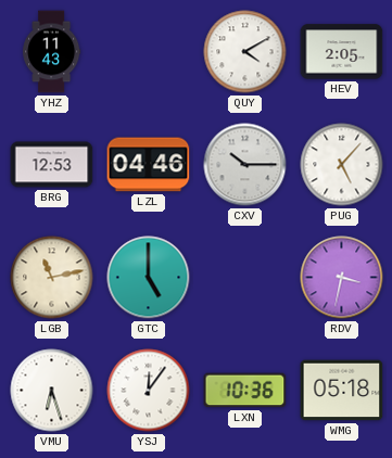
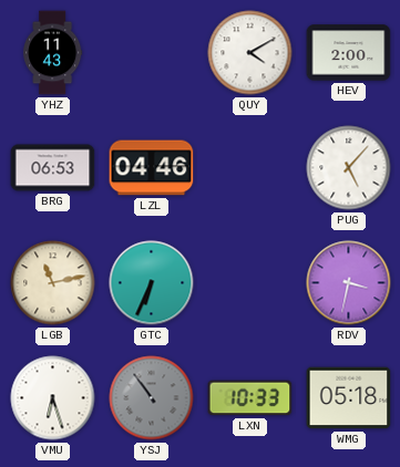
HEV: 2:05 -> 2:00
BRG: 12:53 -> 06:53
CXV: 10:15 -> none
GTC: 5:00 -> 6:34
YSJ: 12:06 -> 10:54
YSJ dial: white -> grey
LXN: 10:36 -> 10:33
